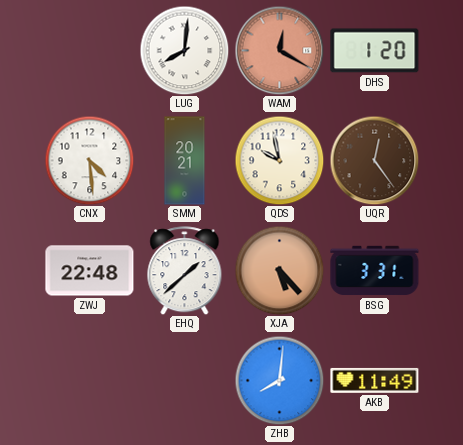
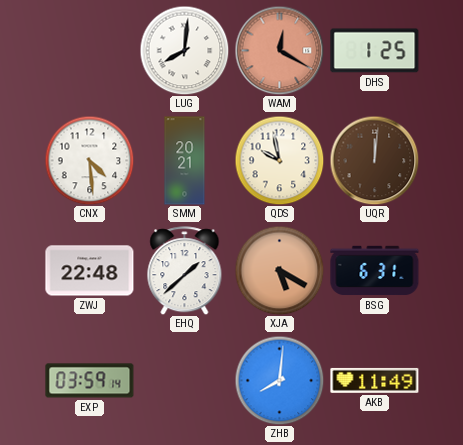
DHS: 1:20 -> 1:25
UQR: 12:24 -> 12:01
XJA: 5:23 -> 5:20
BSG: 3:31 -> 6:31
EXP: none -> 03:59
